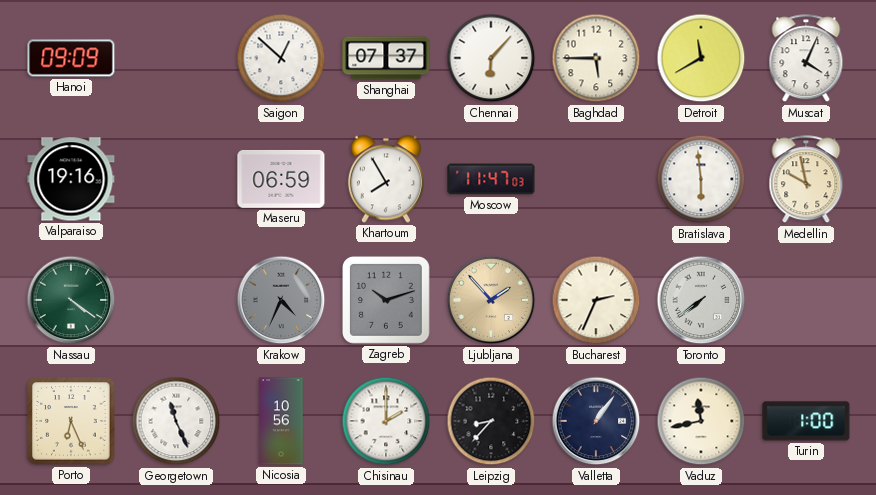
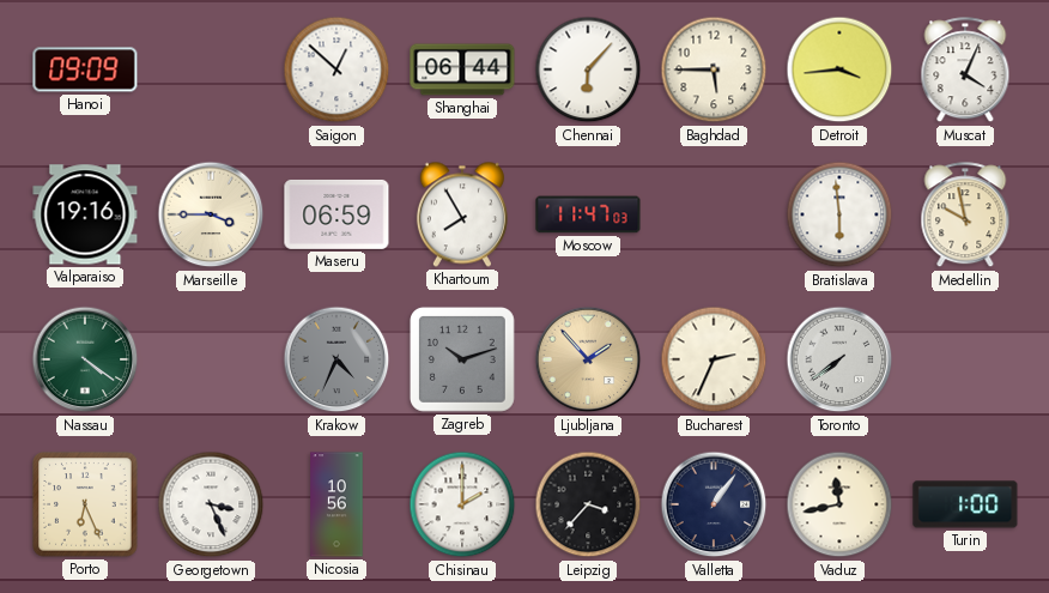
Shanghai: 07:37 -> 06:44
Detroit: 11:40 -> 3:44
Marseille: none -> 3:45
Georgetown: 11:26 -> 3:26
Leipzig: 8:37 -> 3:37
